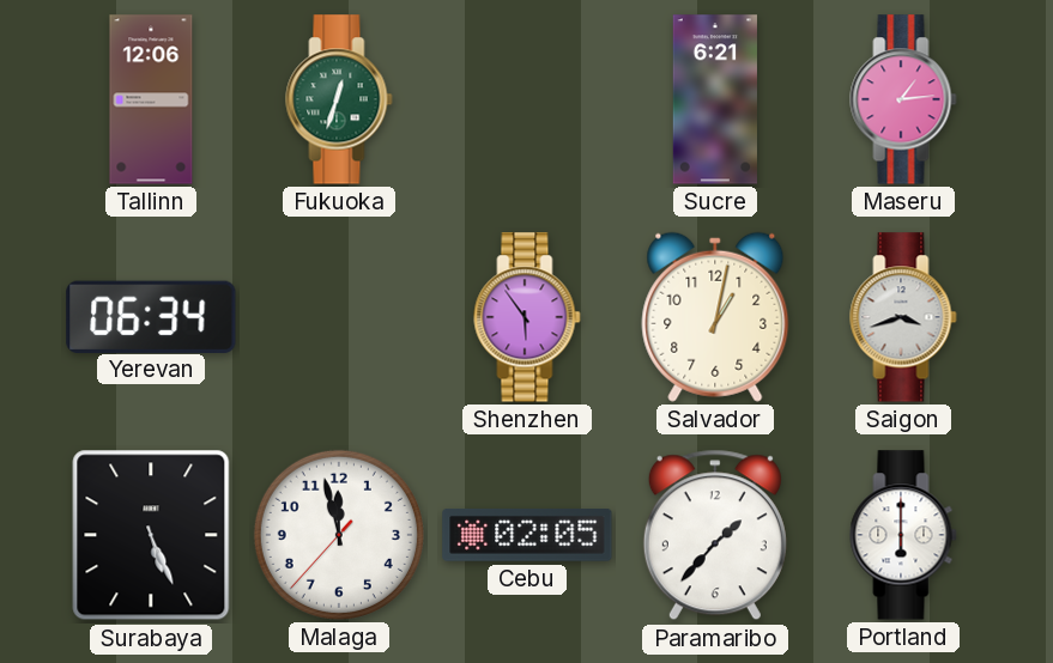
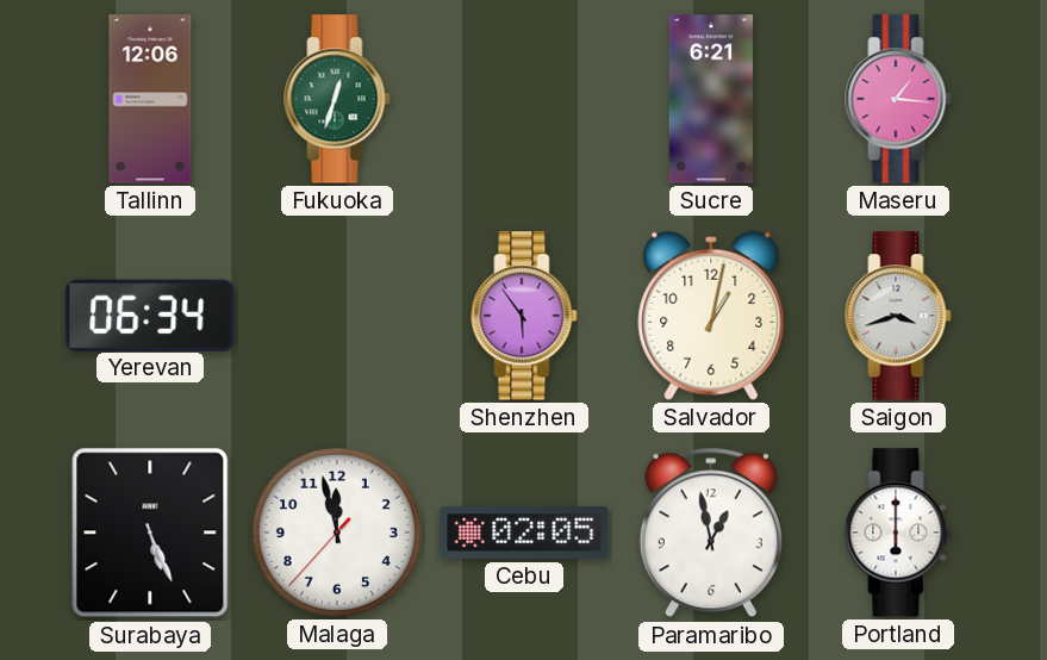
Maseru: 1:14 -> 1:16
Paramaribo: 1:37 -> 12:58
